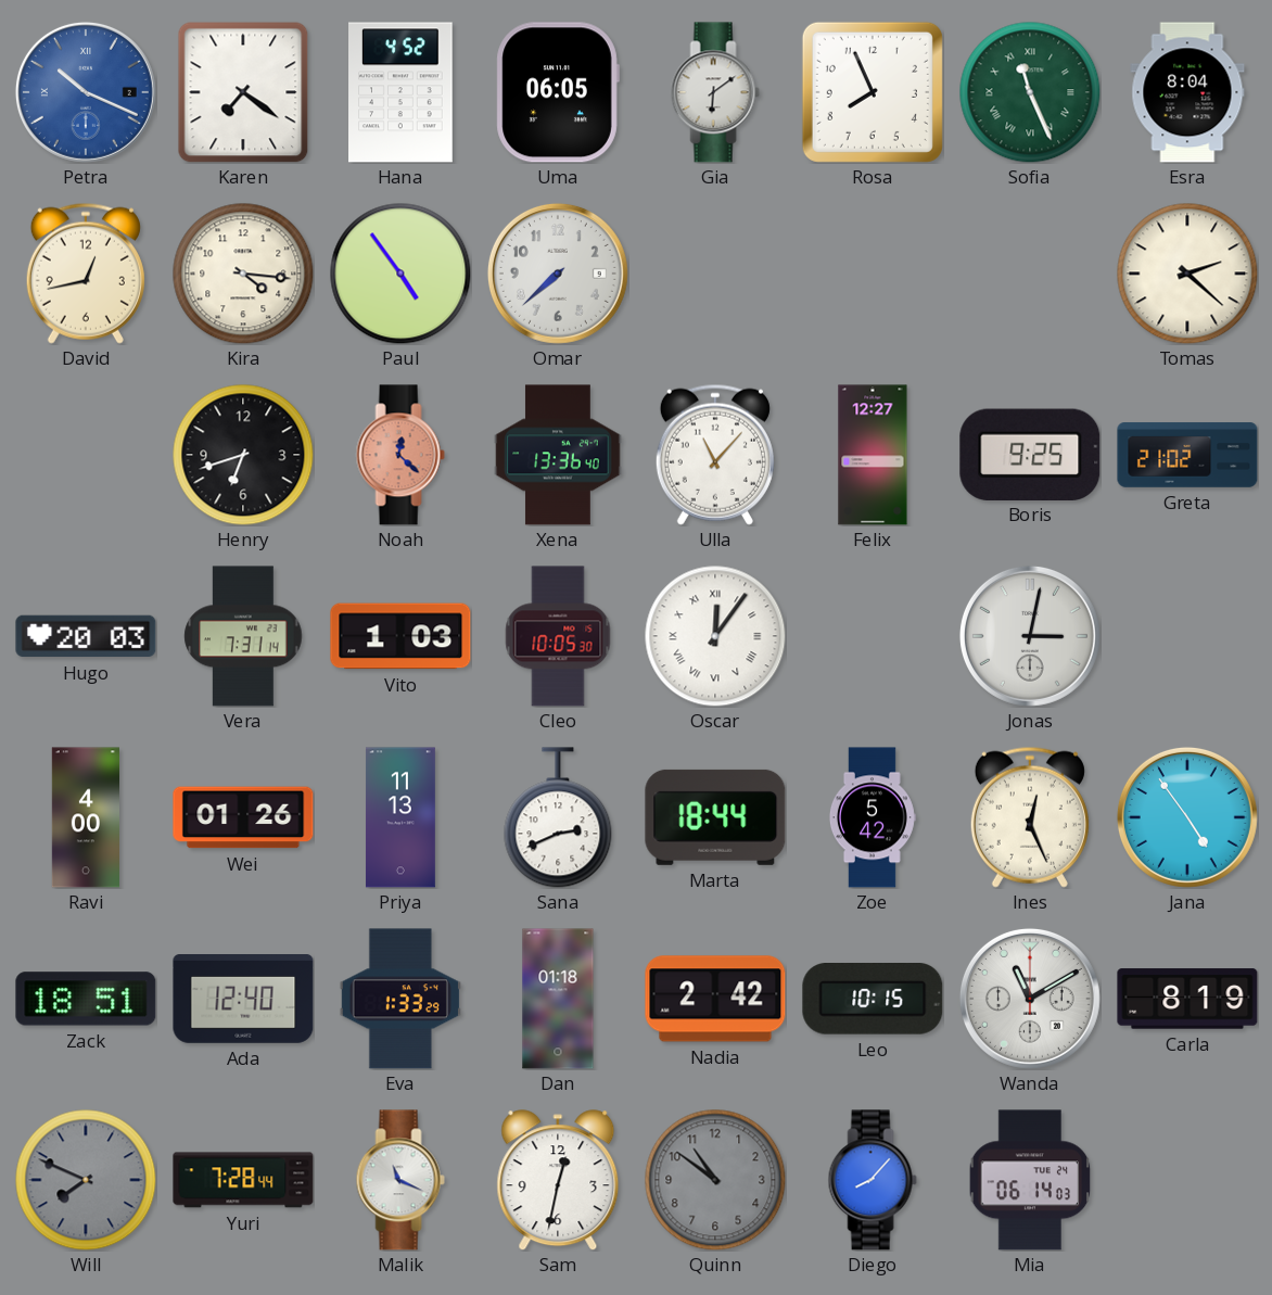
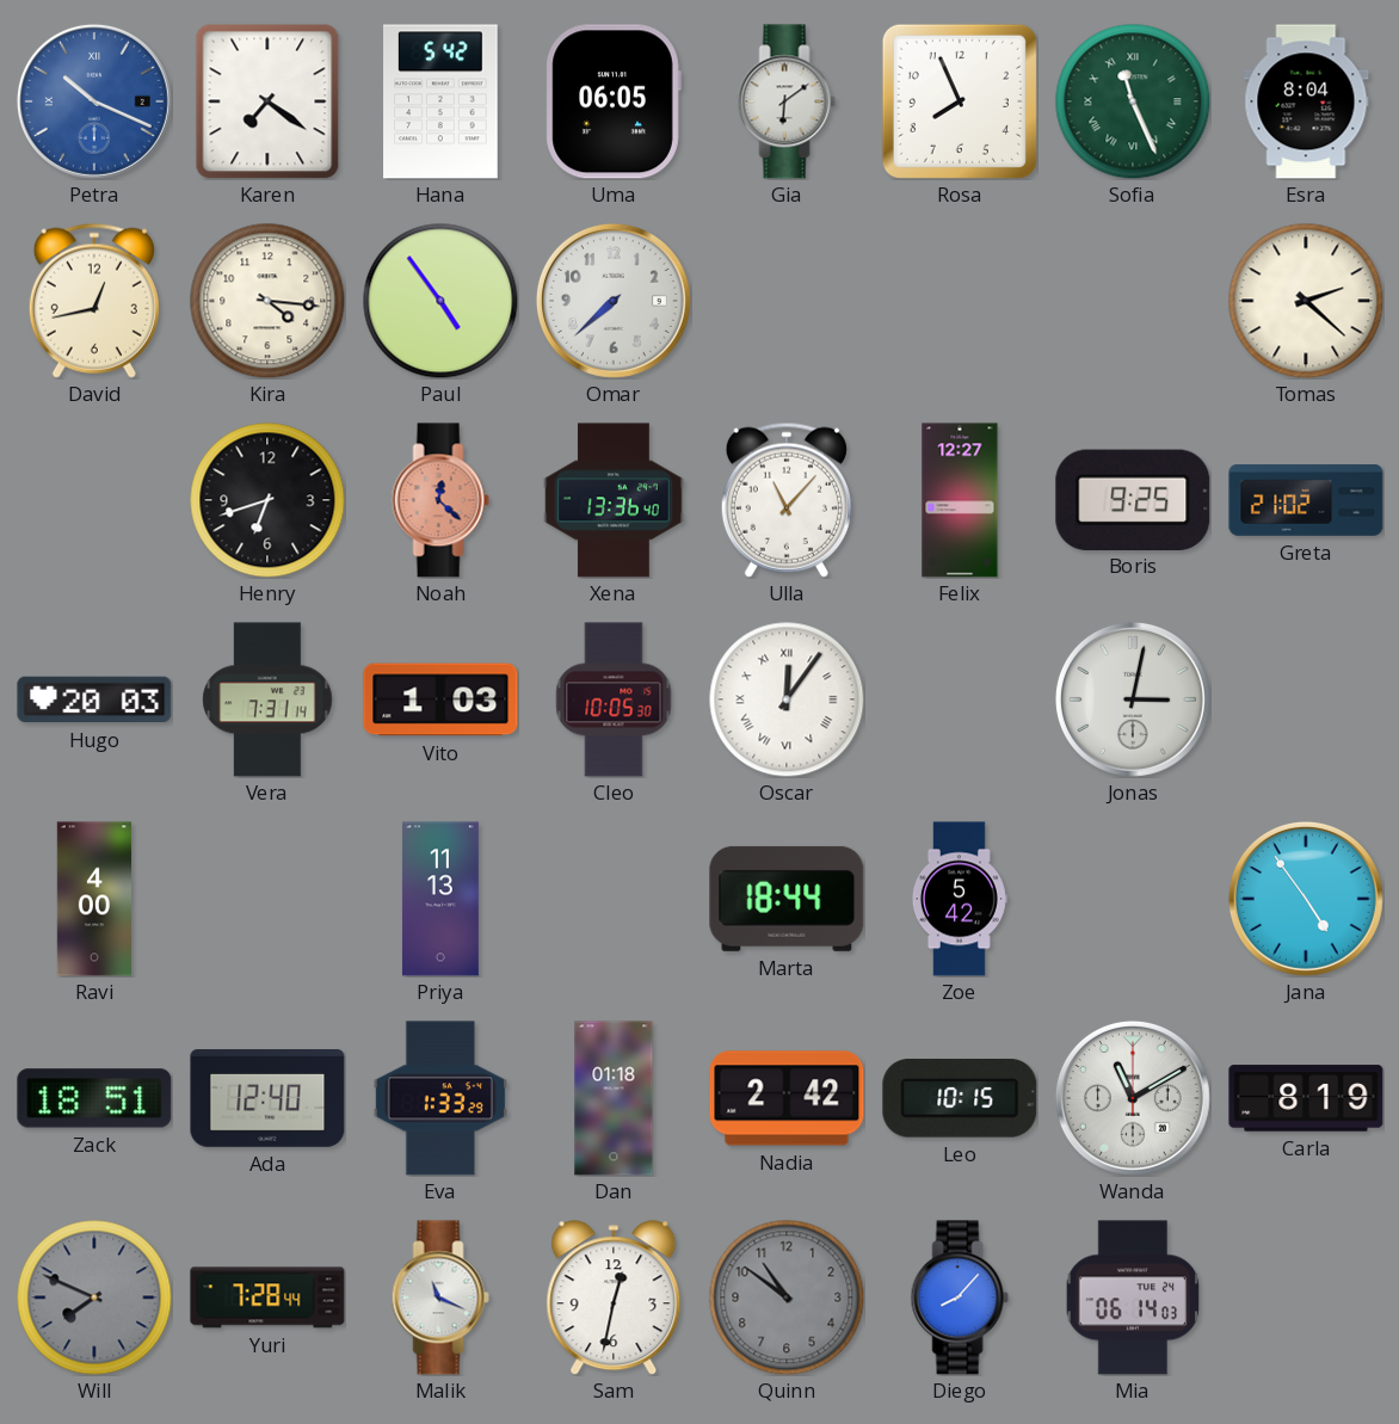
Hana: 4:52 -> 5:42
Wei: 01:26 -> none
Sana: 2:41 -> none
Ines: 12:26 -> none
